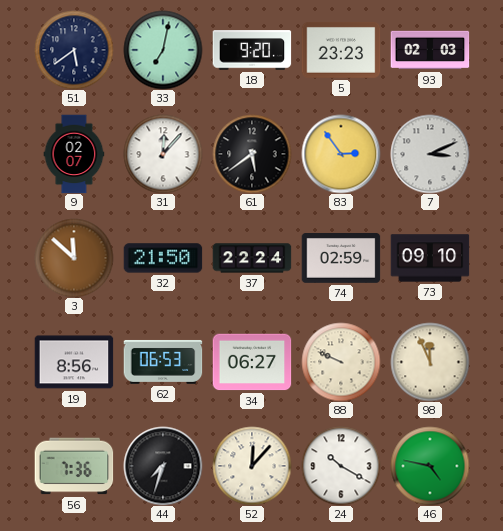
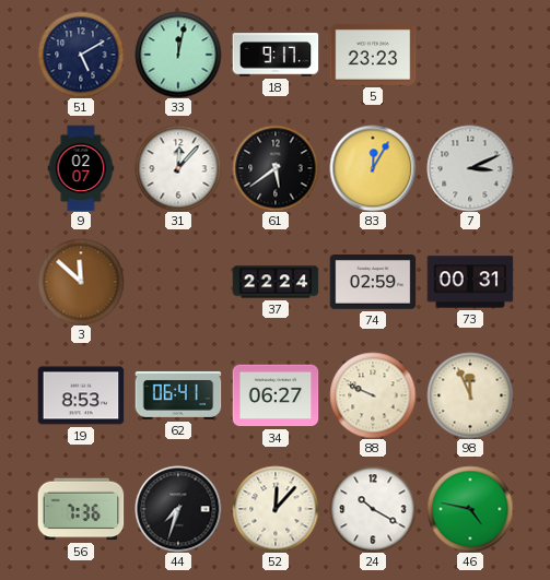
51: 5:39 -> 5:10
33: 7:02 -> 12:02
18: 9:20 -> 9:17
93: 02:03 -> none
83: 2:54 -> 12:05
32: 21:50 -> none
73: 09:10 -> 00:31
19: 8:56 -> 8:53
62: 06:53 -> 06:41
